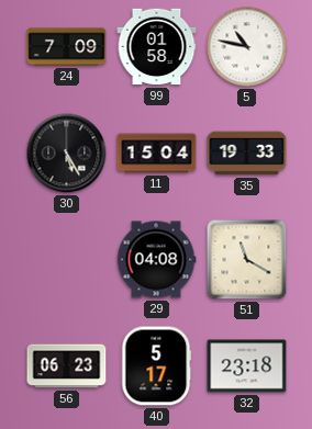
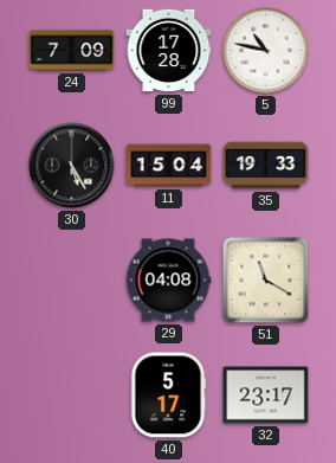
99: 01:58 -> 17:28
56: 06:23 -> none
32: 23:18 -> 23:17
